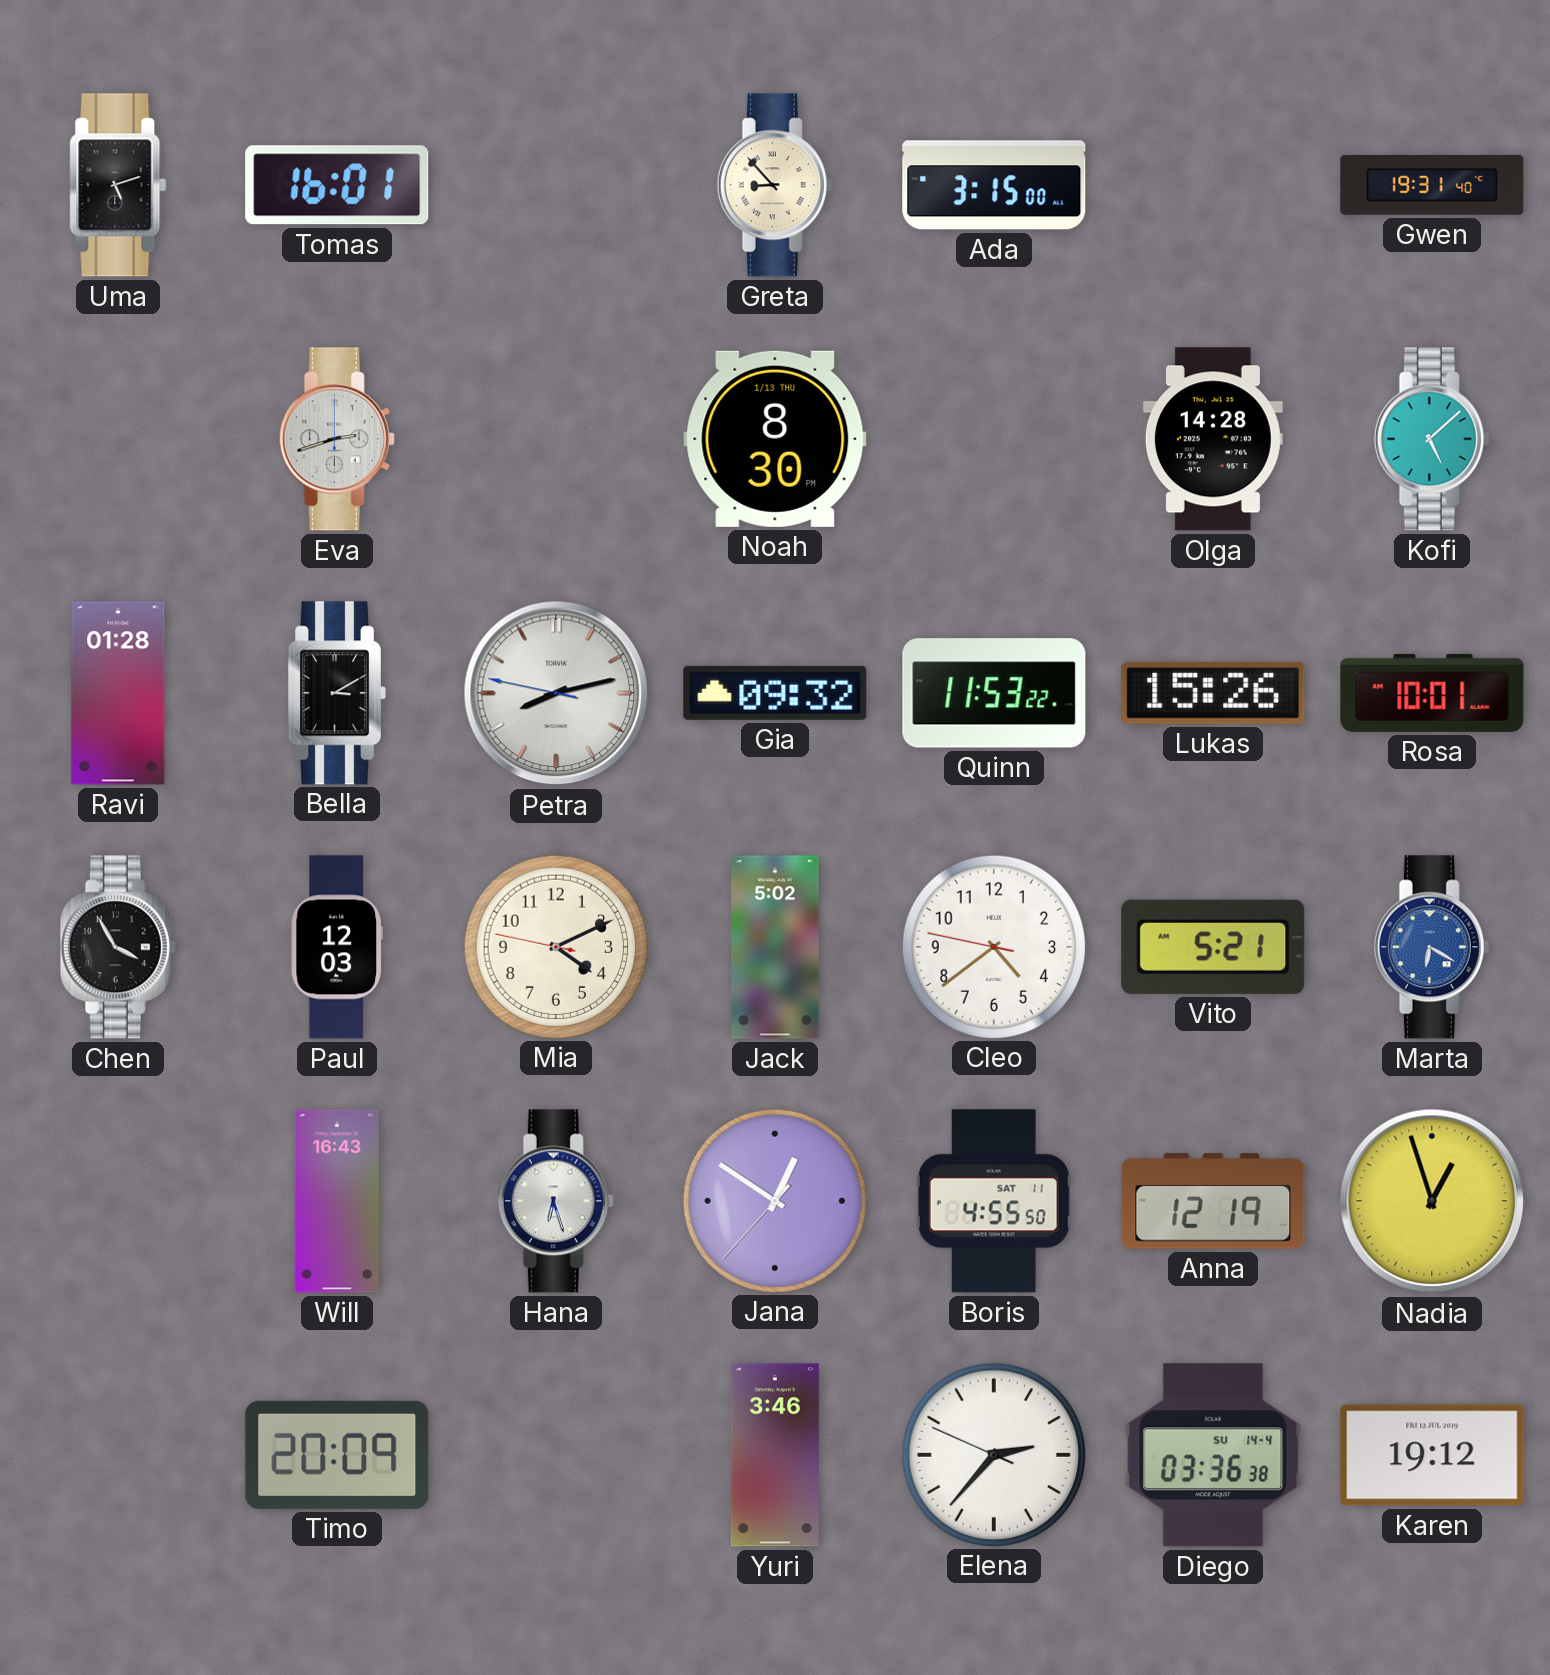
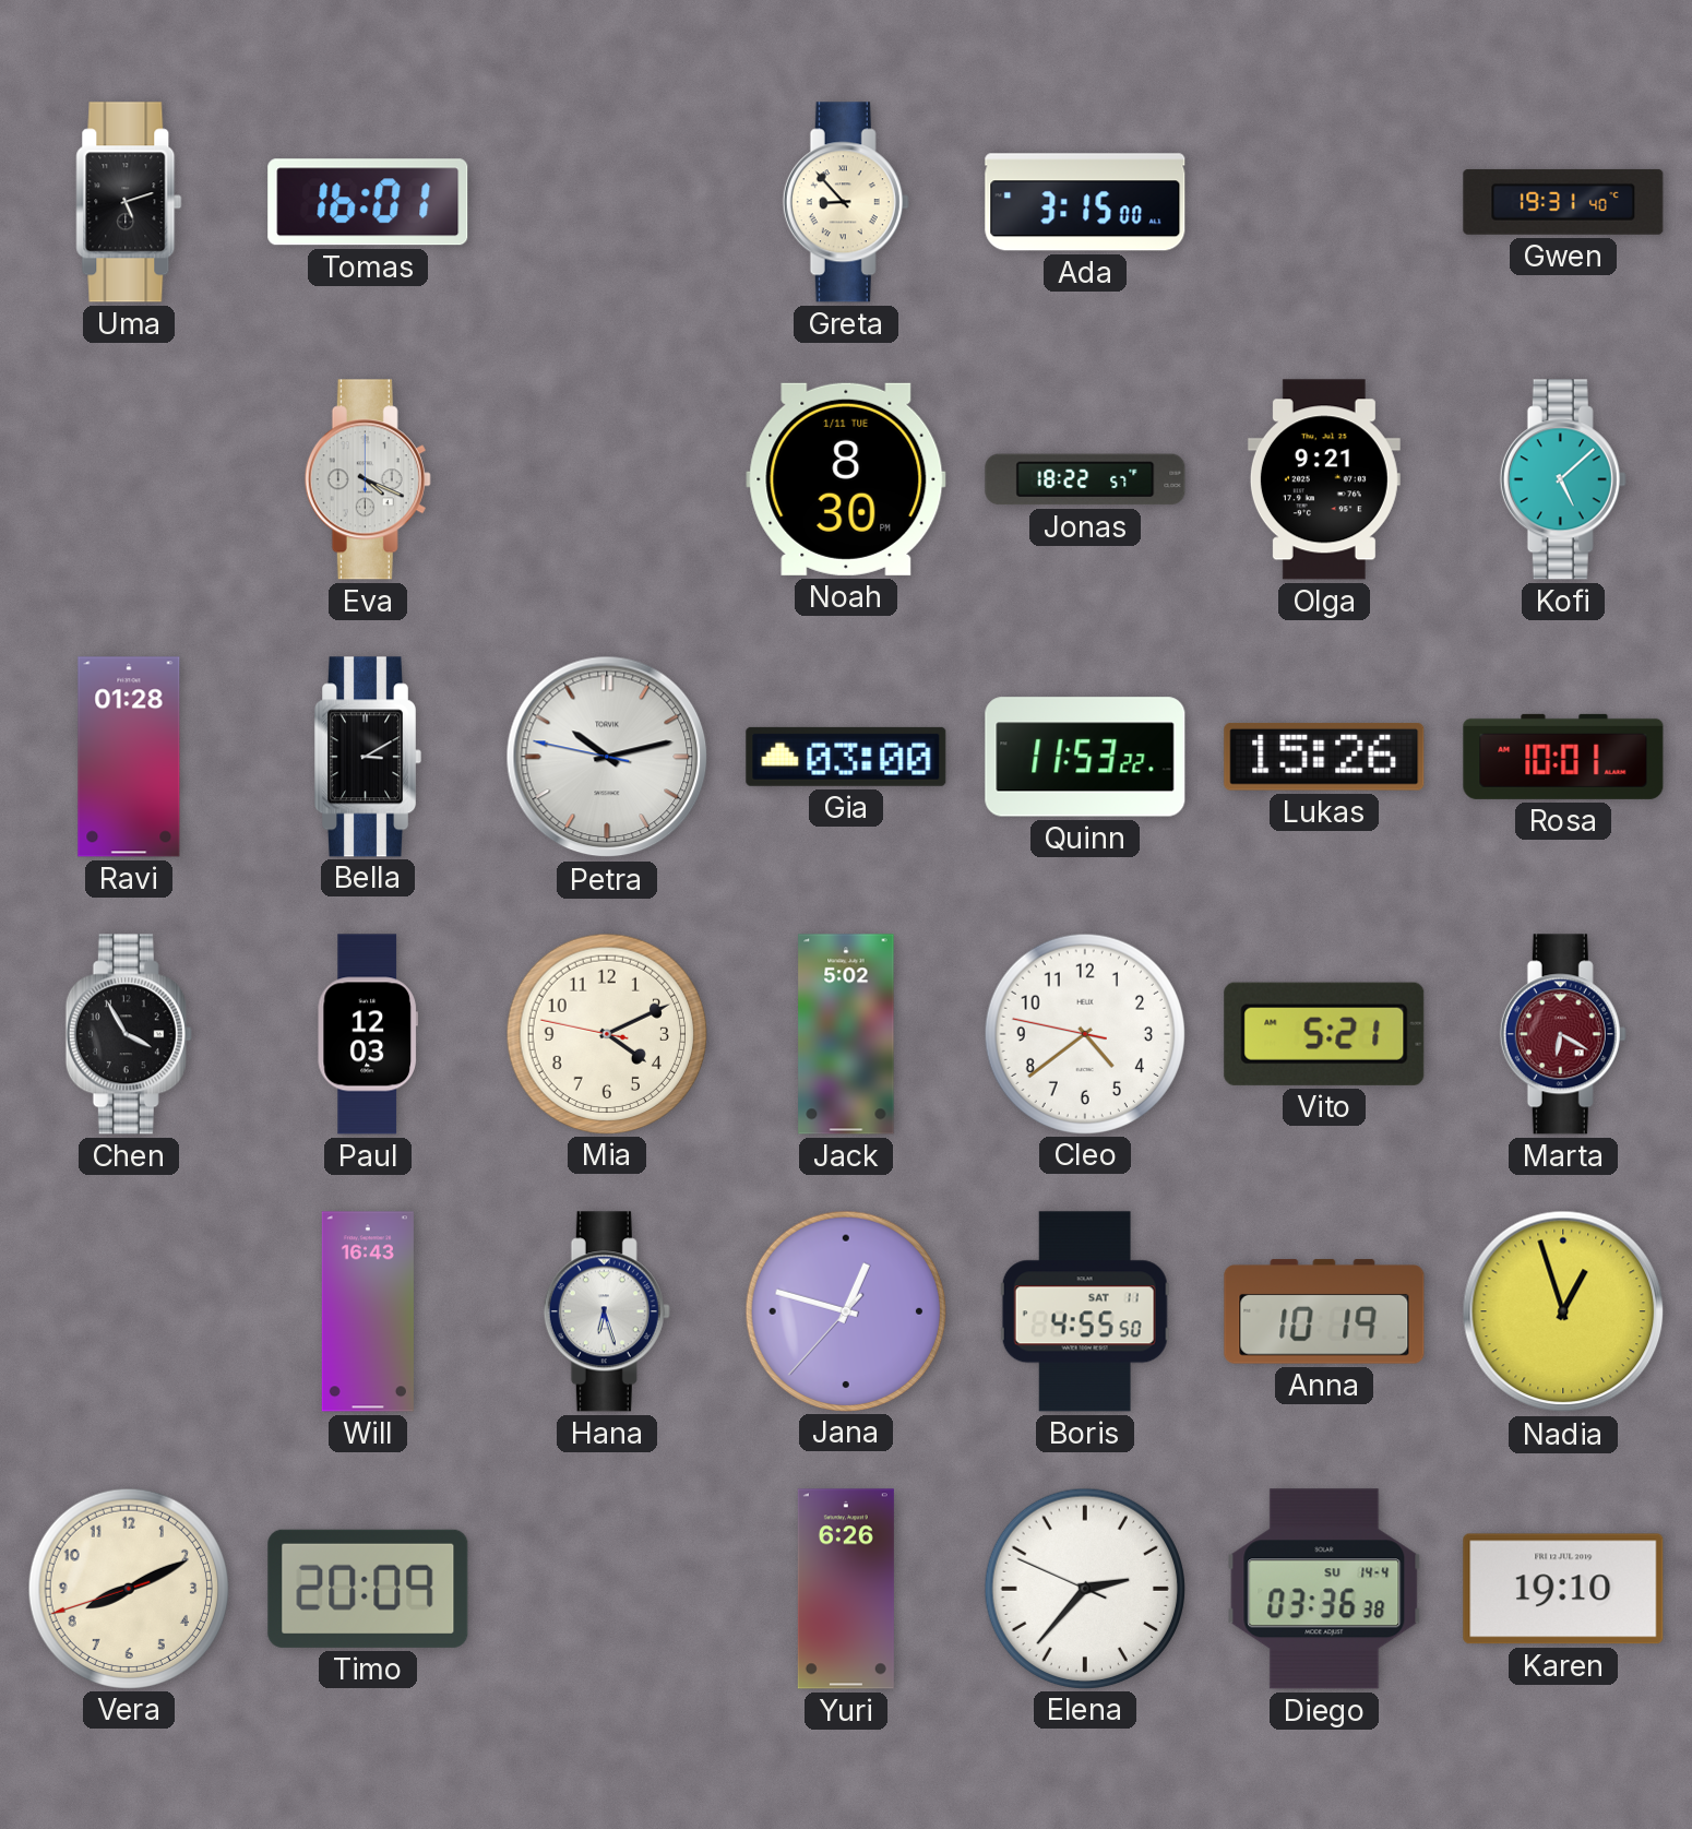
Eva: 2:42 -> 4:19
Noah date: 1/13 THU -> 1/11 TUE
Jonas: none -> 18:22
Olga: 14:28 -> 9:21
Petra: 8:12 -> 10:12
Gia: 09:32 -> 03:00
Marta dial: blue -> burgundy
Jana: 12:50 -> 12:47
Anna: 12:19 -> 10:19
Vera: none -> 8:10
Yuri: 3:46 -> 6:26
Karen: 19:12 -> 19:10
